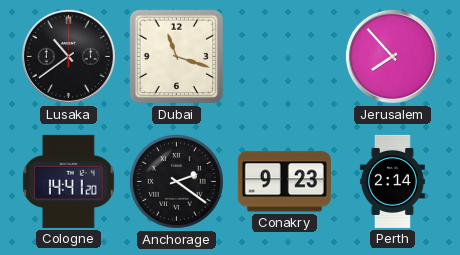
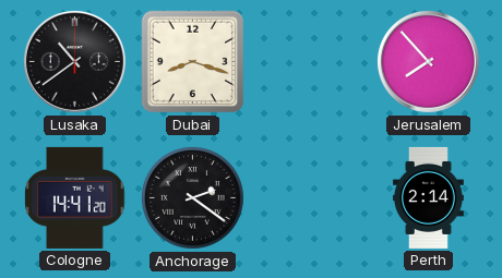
Dubai: 11:18 -> 8:18
Conakry: 9:23 -> none
